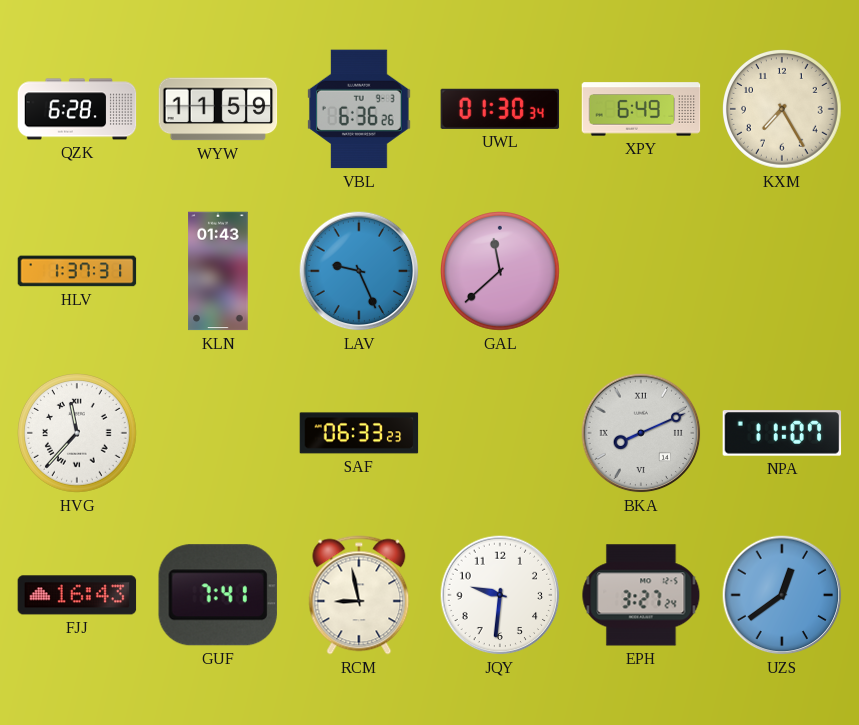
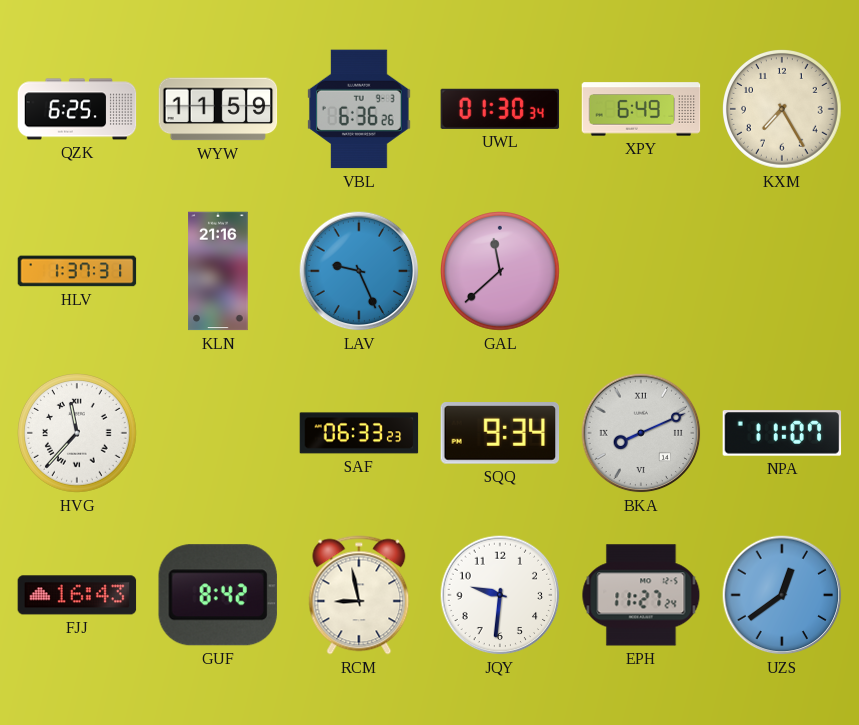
QZK: 6:28 -> 6:25
KLN: 01:43 -> 21:16
SQQ: none -> 9:34
GUF: 7:41 -> 8:42
EPH: 3:27 -> 11:27
